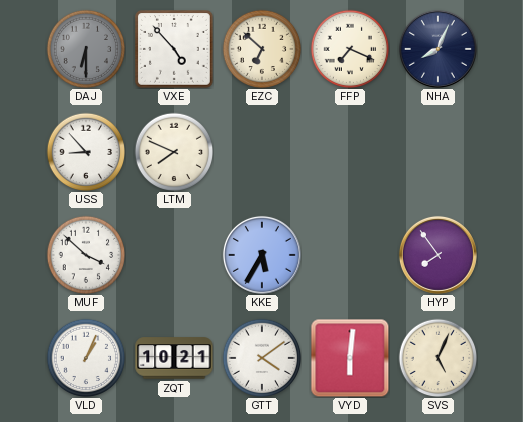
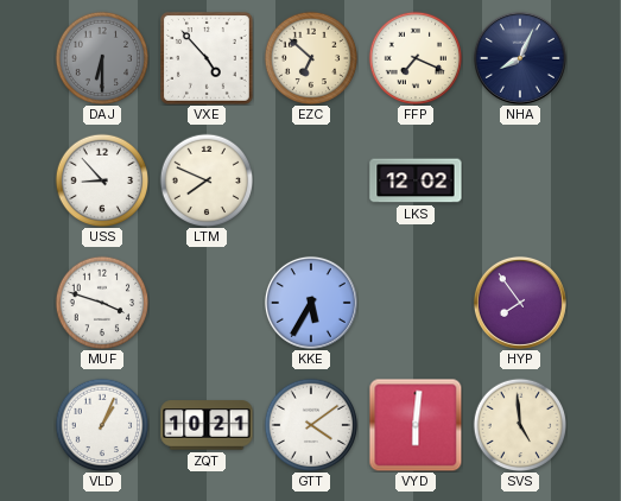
LKS: none -> 12:02
MUF: 3:52 -> 3:48
SVS: 5:04 -> 4:59
